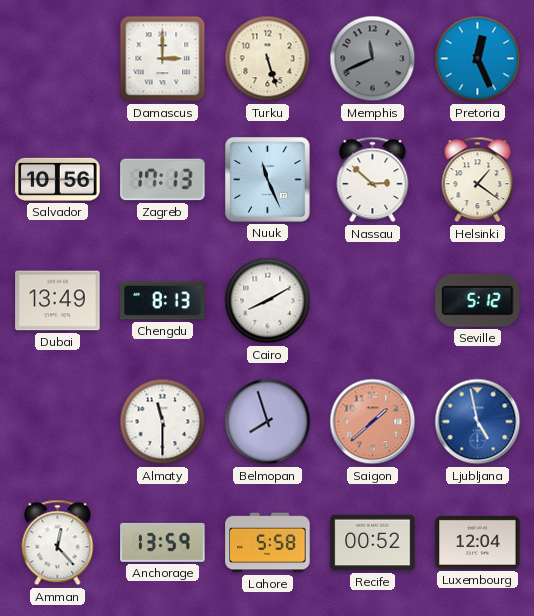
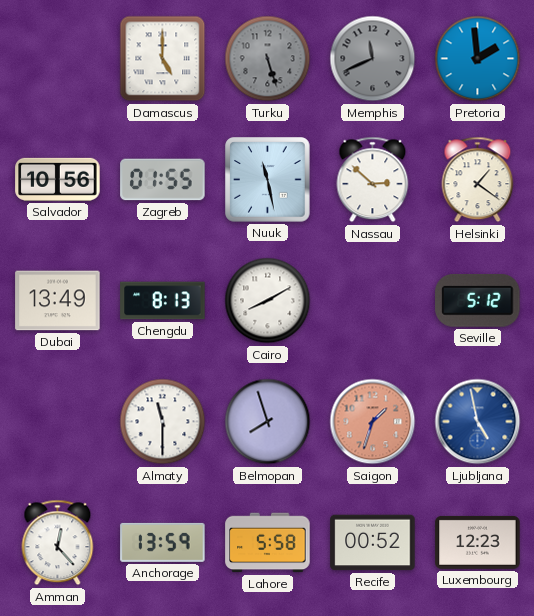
Damascus: 3:00 -> 5:00
Turku dial: cream -> grey
Pretoria: 12:26 -> 1:59
Zagreb: 17:13 -> 01:55
Nuuk: 11:26 -> 11:28
Saigon: 1:38 -> 1:33
Luxembourg: 12:04 -> 12:23
